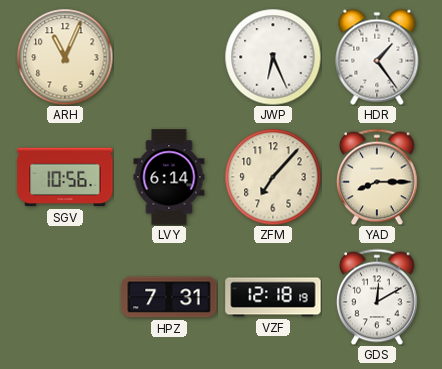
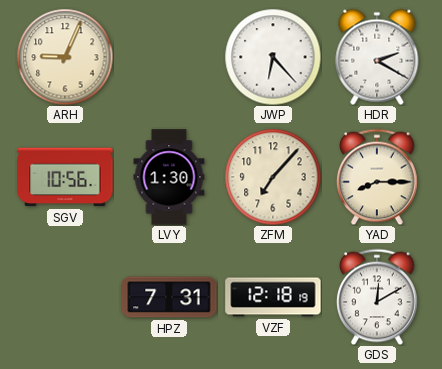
ARH: 11:04 -> 9:04
JWP: 6:26 -> 6:23
HDR: 1:24 -> 2:20
LVY: 6:14 -> 1:30
